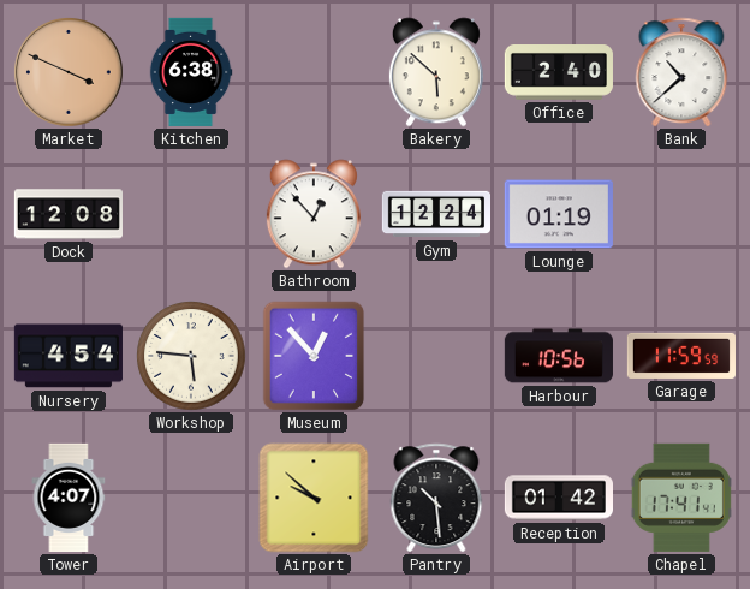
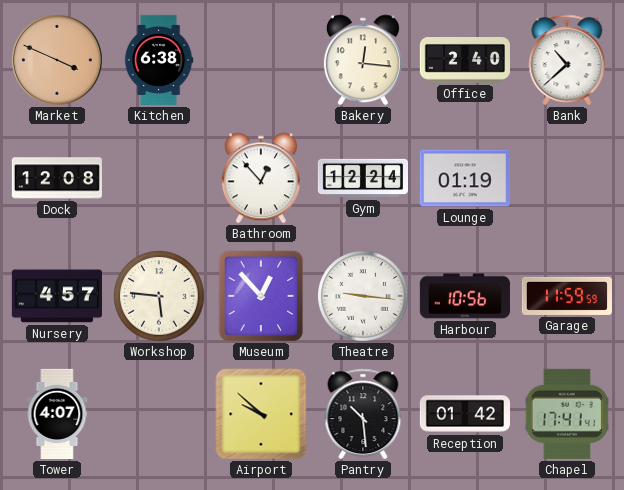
Bakery: 5:52 -> 12:16
Nursery: 4:54 -> 4:57
Theatre: none -> 9:16
